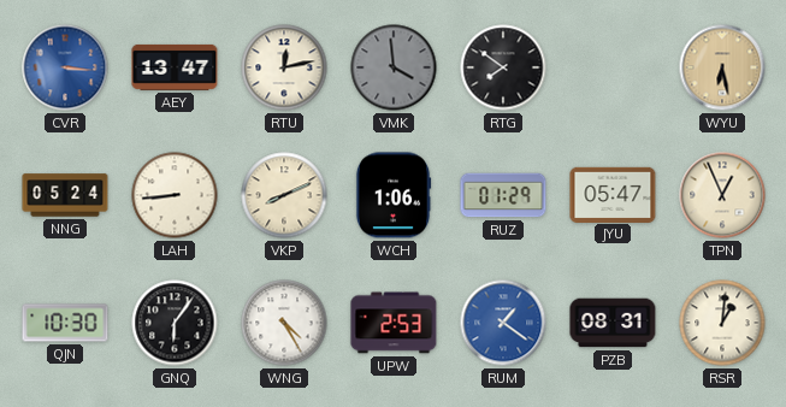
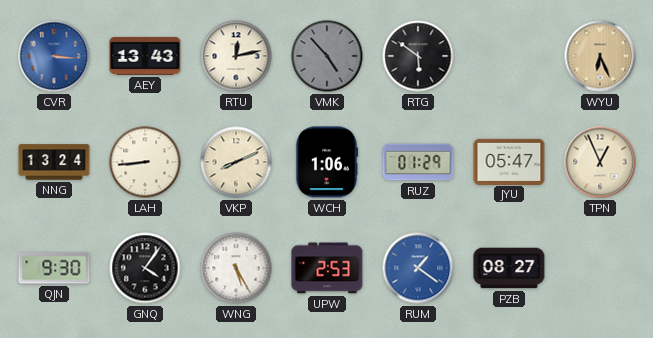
AEY: 13:47 -> 13:43
VMK: 3:59 -> 4:53
RTG: 7:51 -> 5:51
WYU: 6:28 -> 6:26
NNG: 05:24 -> 13:24
QJN: 10:30 -> 9:30
GNQ: 6:06 -> 4:06
WNG: 4:25 -> 5:25
PZB: 08:31 -> 08:27
RSR: 1:01 -> none
